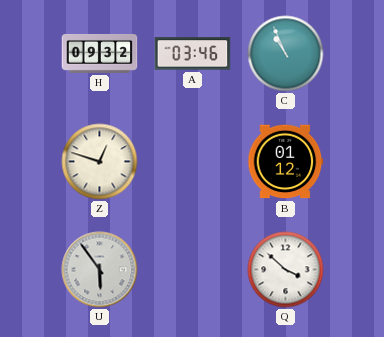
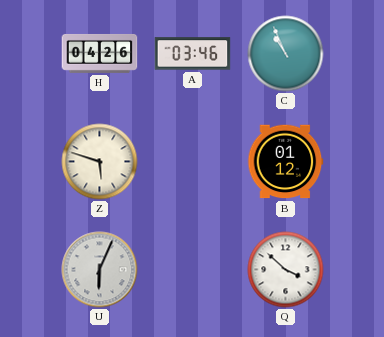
H: 09:32 -> 04:26
Z: 12:48 -> 5:48
U: 5:54 -> 6:04
